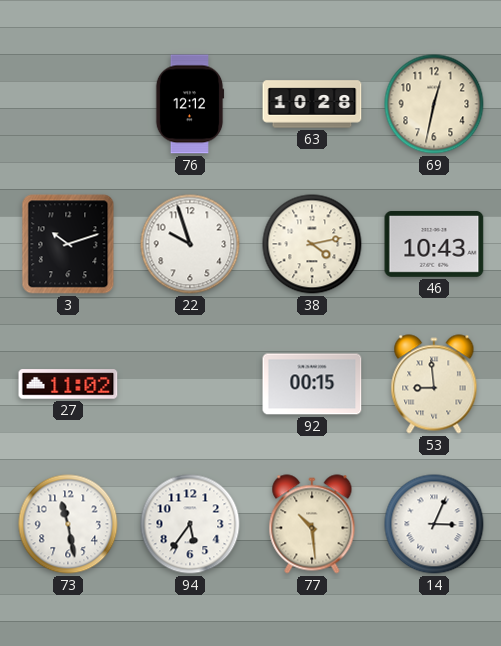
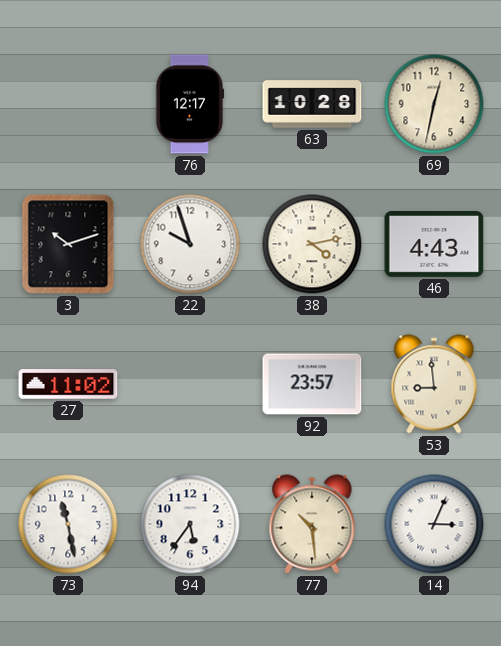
76: 12:12 -> 12:17
46: 10:43 -> 4:43
92: 00:15 -> 23:57
